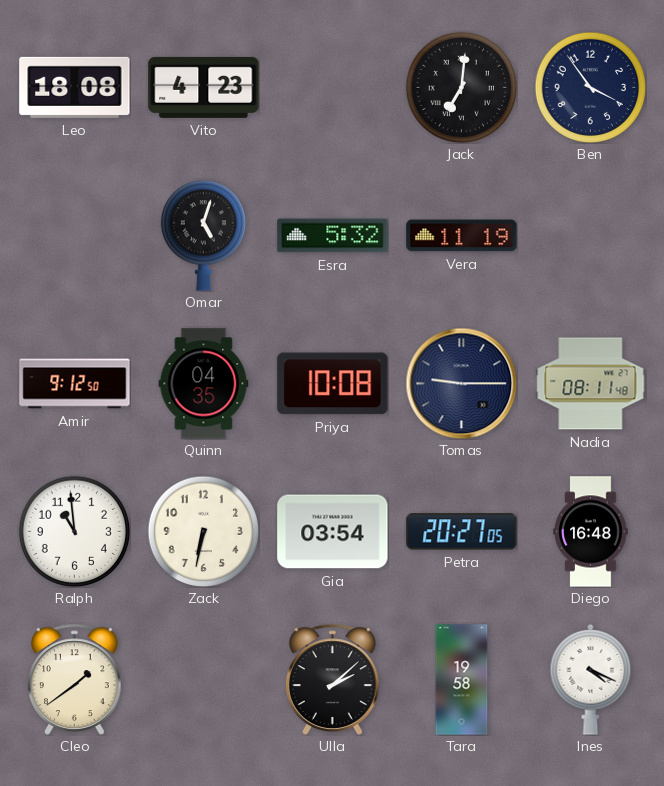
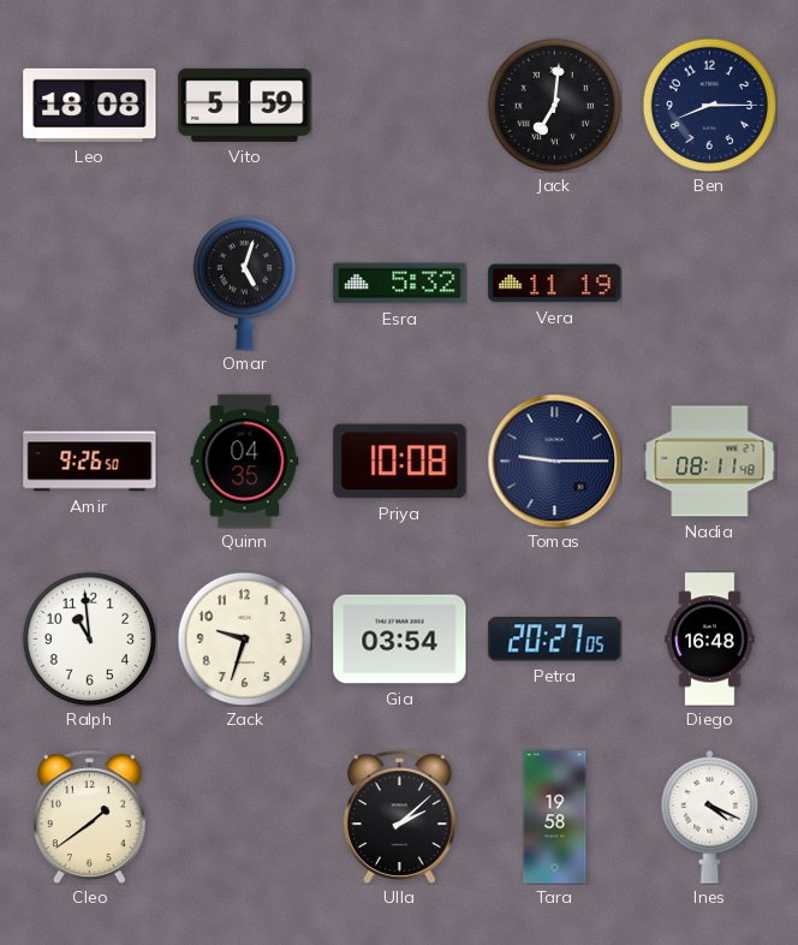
Vito: 4:23 -> 5:59
Ben: 3:54 -> 8:15
Amir: 9:12 -> 9:26
Zack: 6:32 -> 9:33
